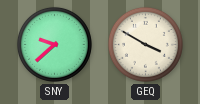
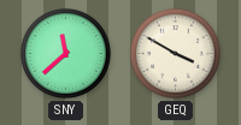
SNY: 9:38 -> 11:38
